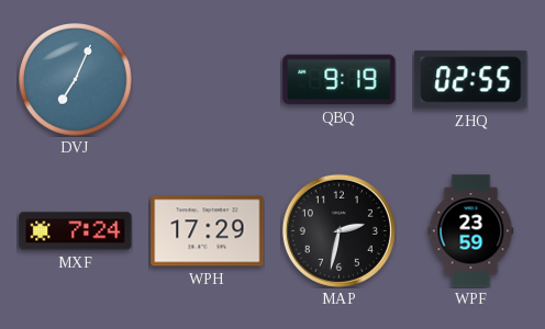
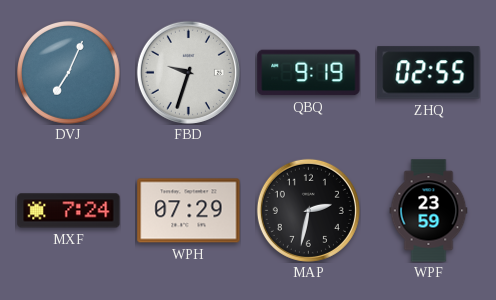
FBD: none -> 9:33
WPH: 17:29 -> 07:29
